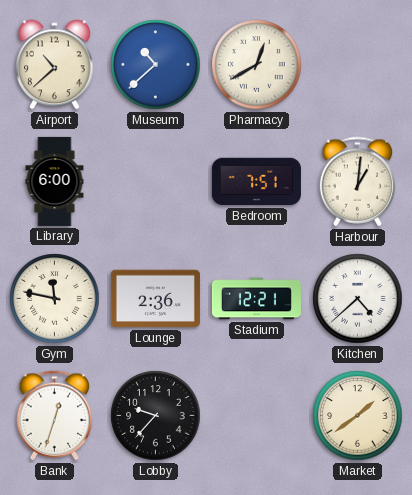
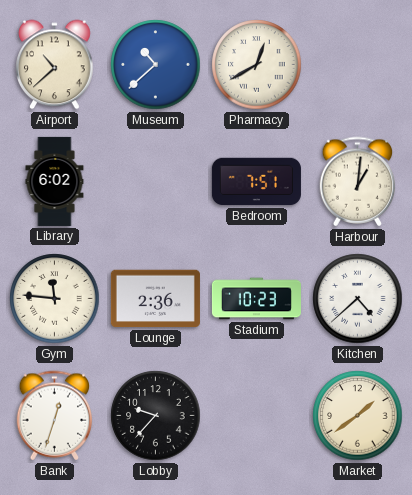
Library: 6:00 -> 6:02
Gym: 11:47 -> 11:46
Stadium: 12:21 -> 10:23
